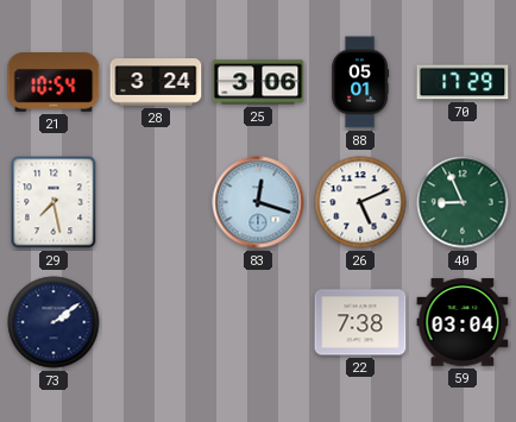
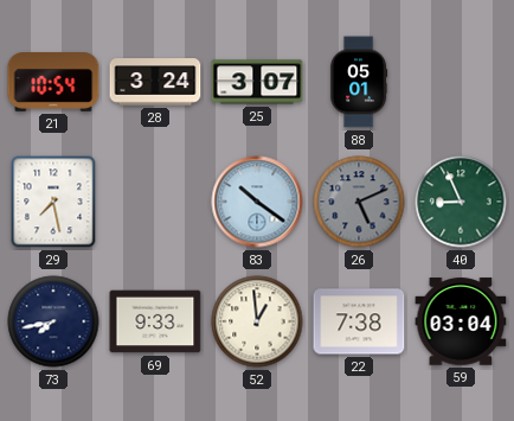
25: 3:06 -> 3:07
70: 17:29 -> none
83: 12:18 -> 10:21
26 dial: white -> grey
73: 2:09 -> 7:43
69: none -> 9:33
52: none -> 12:59
